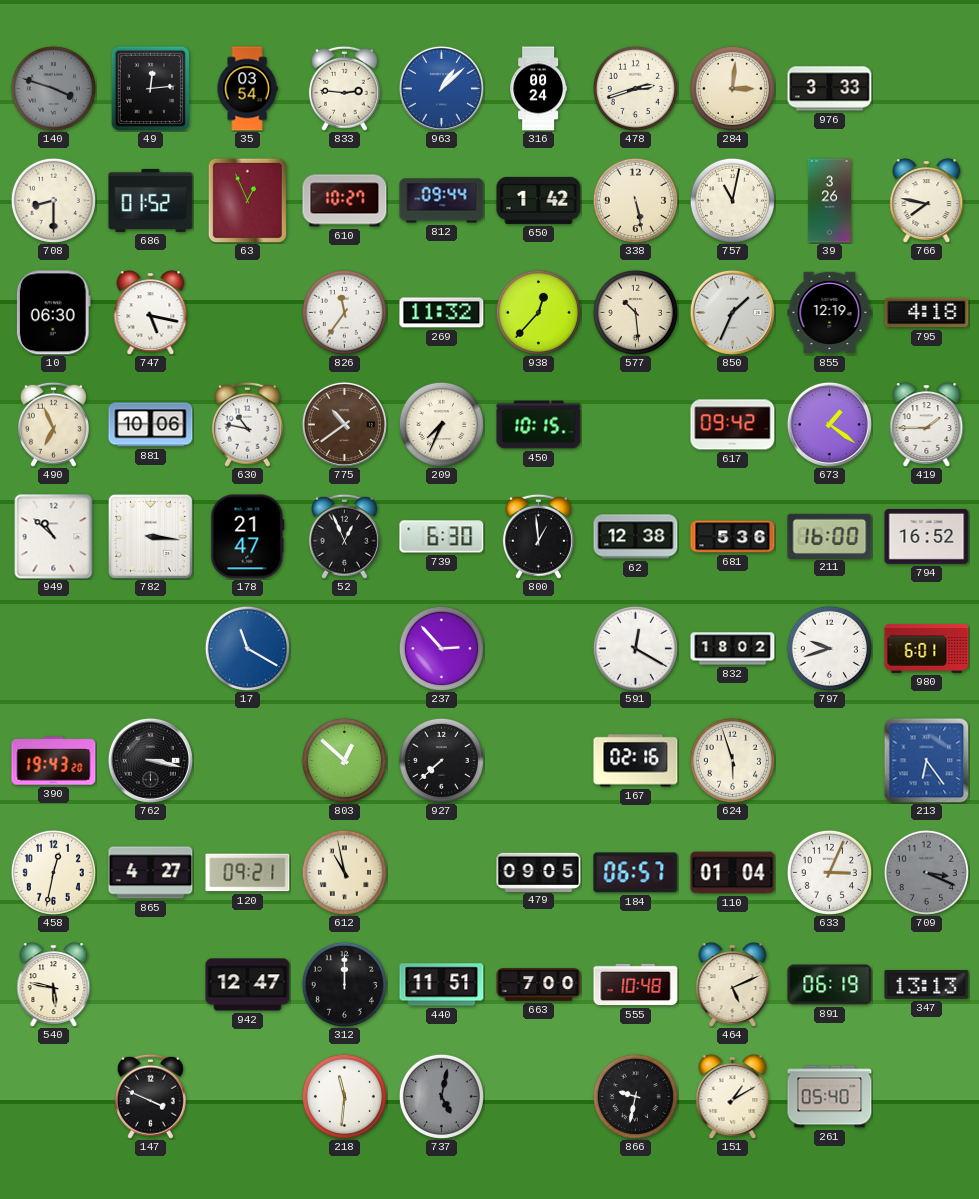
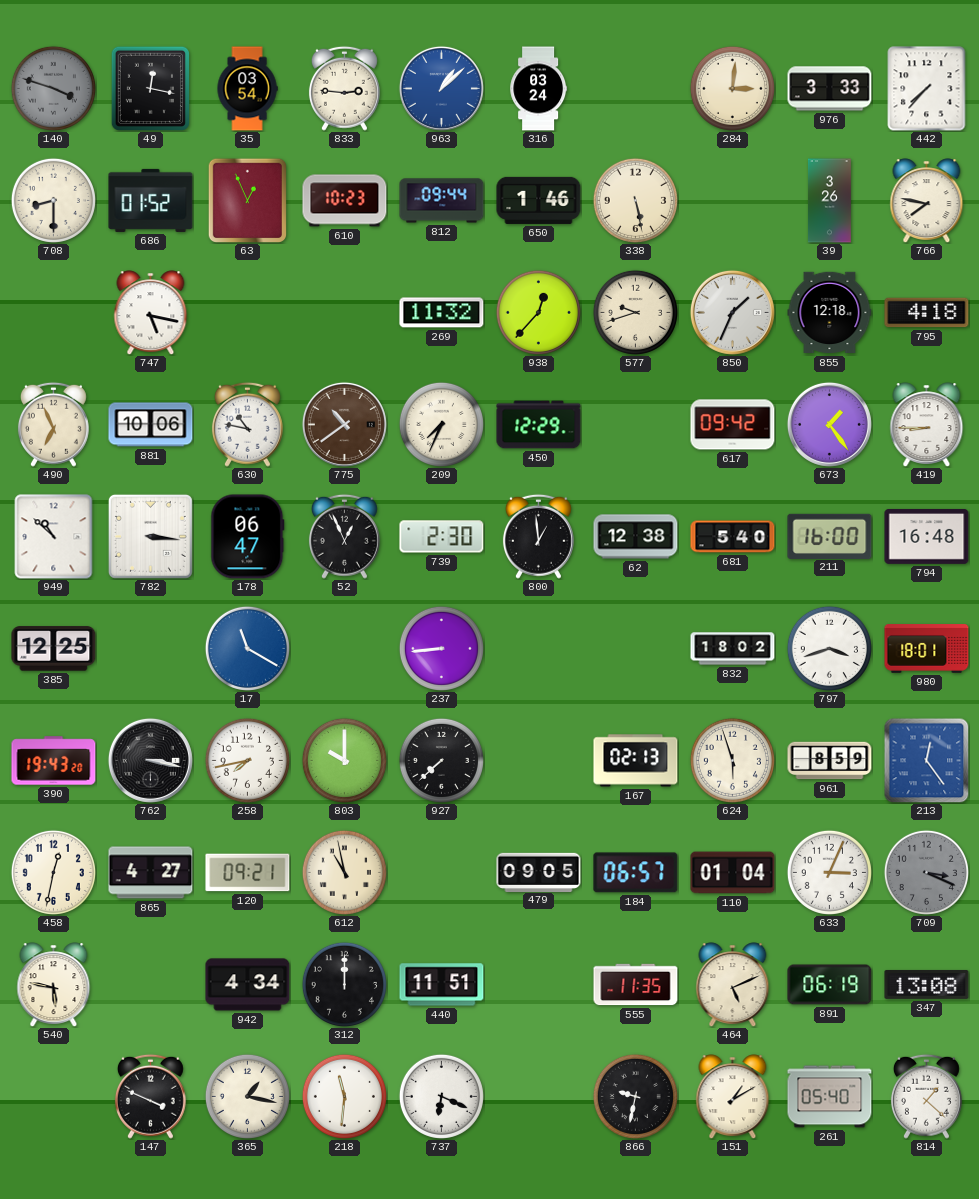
49: 12:14 -> 12:17
316: 00:24 -> 03:24
478: 2:42 -> none
442: none -> 7:37
610: 10:27 -> 10:23
650: 1:42 -> 1:46
757: 11:02 -> none
10: 06:30 -> none
826: 11:36 -> none
577: 10:29 -> 9:42
855: 12:19 -> 12:18
450: 10:15 -> 12:29
673: 1:21 -> 1:24
419: 1:45 -> 8:45
178: 21:47 -> 06:47
739: 6:30 -> 2:30
681: 5:36 -> 5:40
794: 16:52 -> 16:48
385: none -> 12:25
237: 2:53 -> 8:44
591: 12:20 -> none
797: 9:42 -> 3:42
980: 6:01 -> 18:01
258: none -> 7:43
803: 12:52 -> 10:00
167: 02:16 -> 02:13
961: none -> 8:59
213: 6:24 -> 12:24
942: 12:47 -> 4:34
663: 7:00 -> none
555: 10:48 -> 11:35
347: 13:13 -> 13:08
365: none -> 1:17
737: 5:02 -> 6:19
737 dial: grey -> white
814: none -> 1:22
